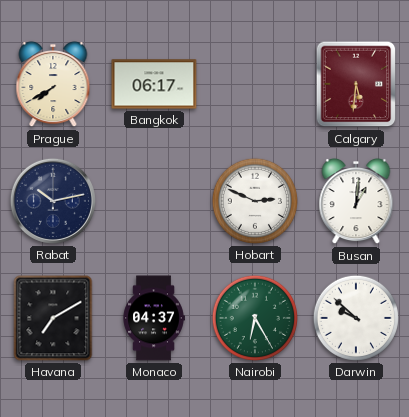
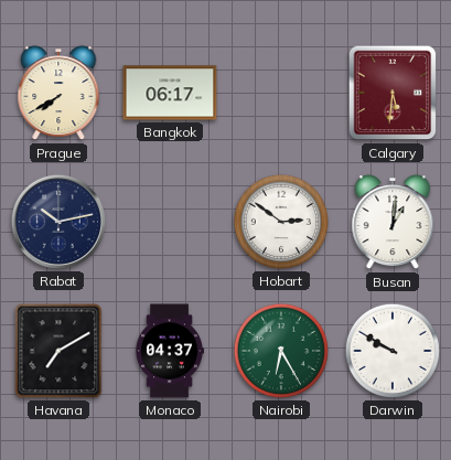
Hobart: 2:49 -> 2:51
Darwin: 9:52 -> 9:50
